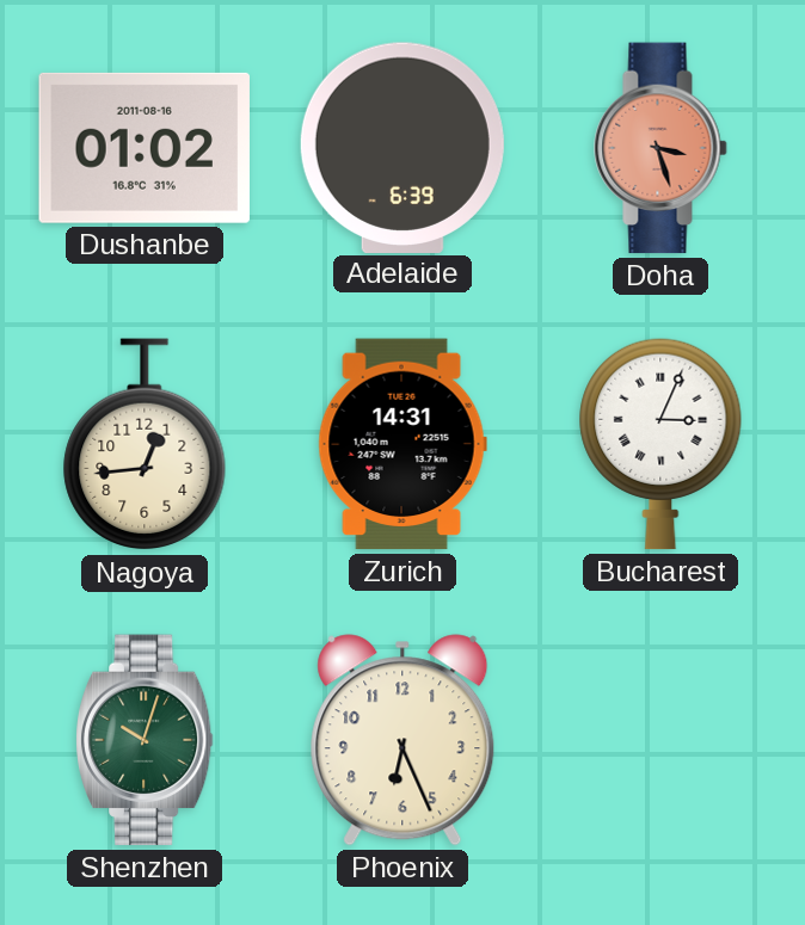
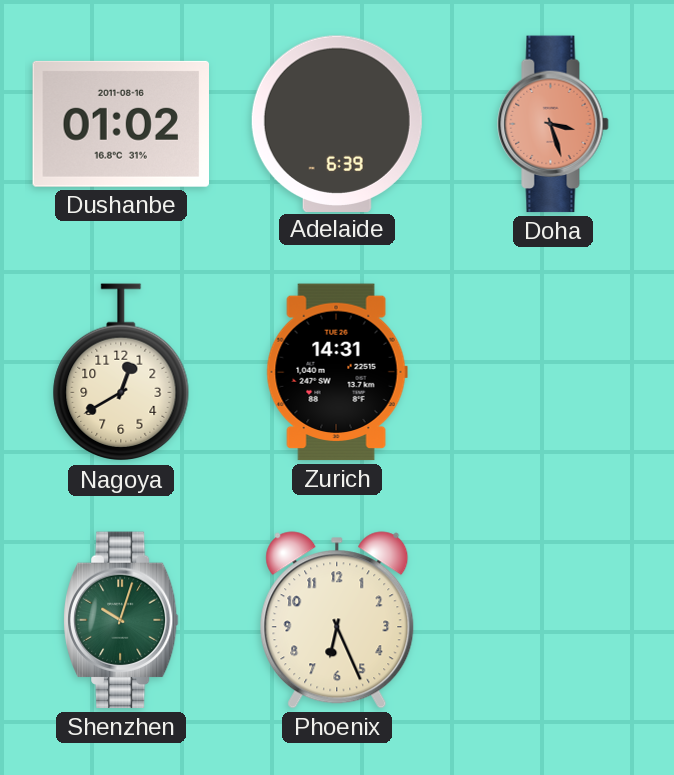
Nagoya: 12:44 -> 12:40
Bucharest: 3:04 -> none
